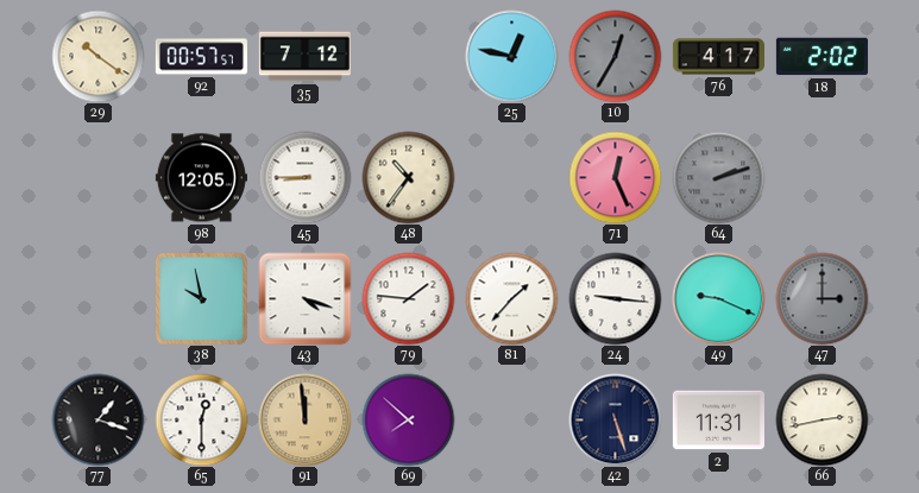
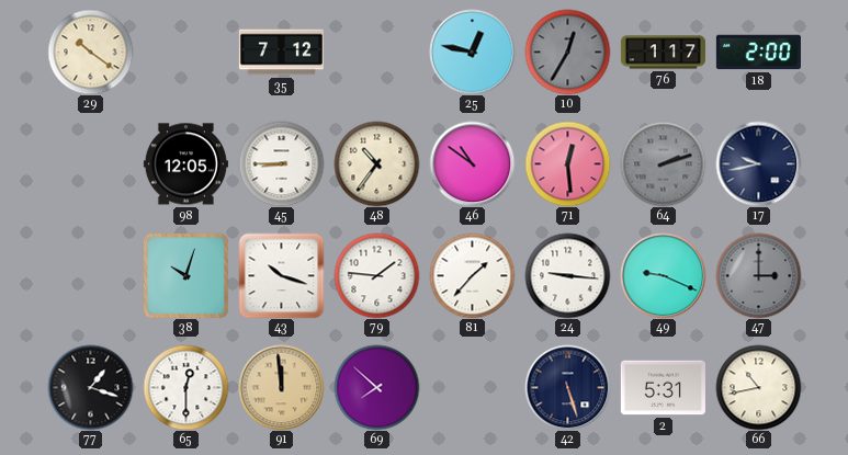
92: 00:57 -> none
76: 4:17 -> 1:17
18: 2:02 -> 2:00
46: none -> 10:51
71: 12:26 -> 12:29
17: none -> 9:43
38: 9:58 -> 10:03
43: 4:18 -> 10:18
2: 11:31 -> 5:31
66: 2:43 -> 10:43
